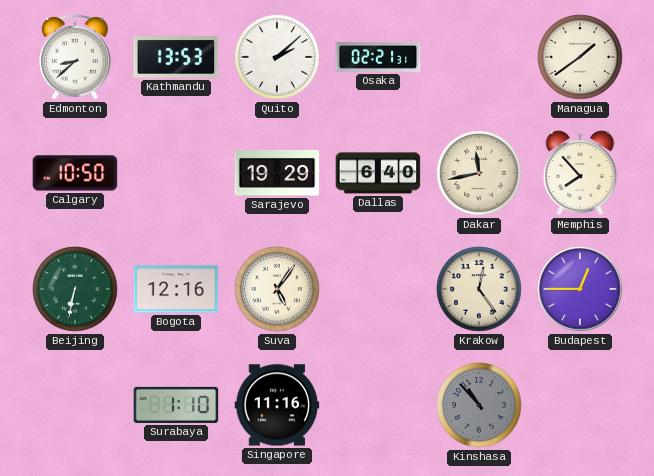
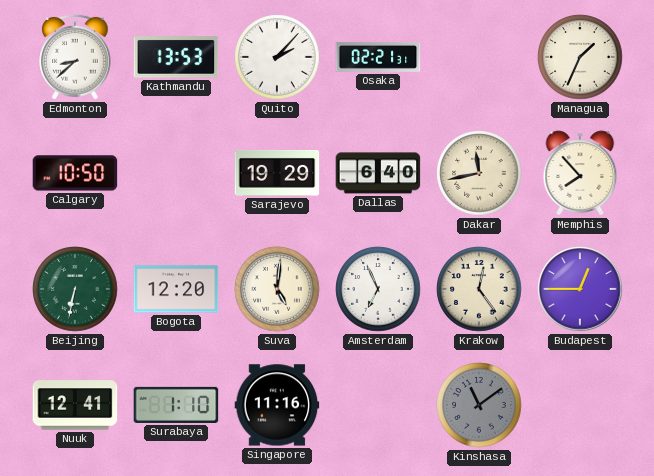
Quito: 2:08 -> 2:07
Managua: 1:39 -> 1:34
Bogota: 12:16 -> 12:20
Suva: 5:06 -> 5:01
Amsterdam: none -> 6:56
Nuuk: none -> 12:41
Kinshasa: 10:53 -> 11:09
